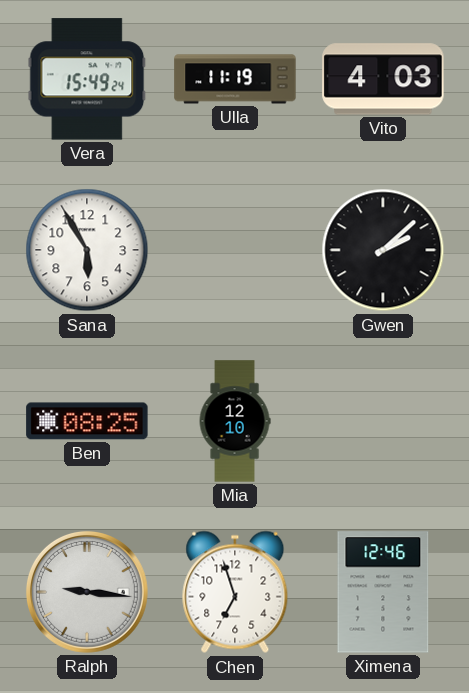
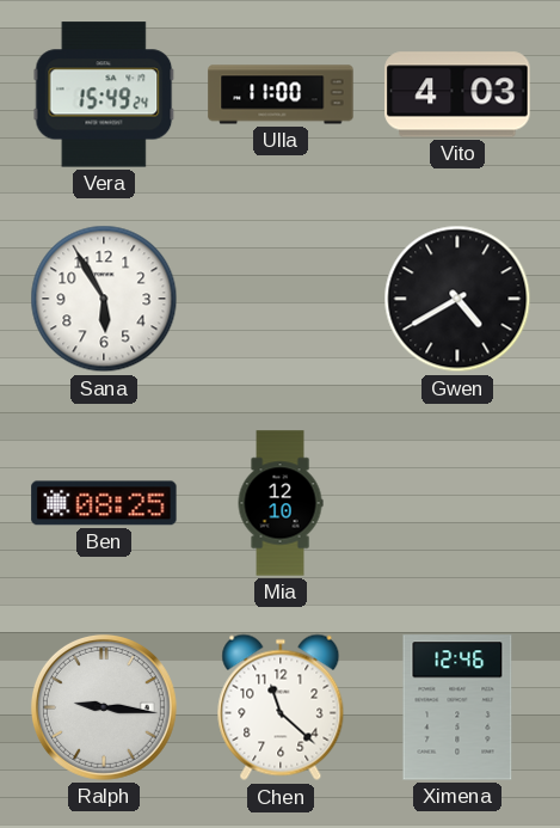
Ulla: 11:19 -> 11:00
Gwen: 2:08 -> 4:40
Chen: 6:57 -> 11:22
